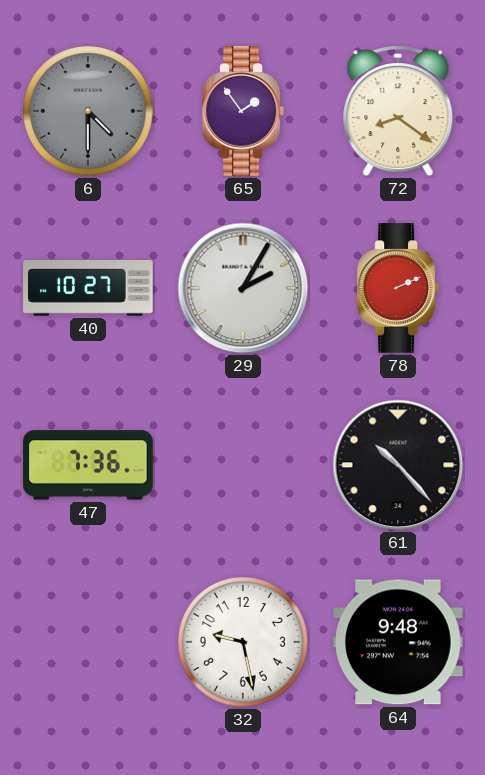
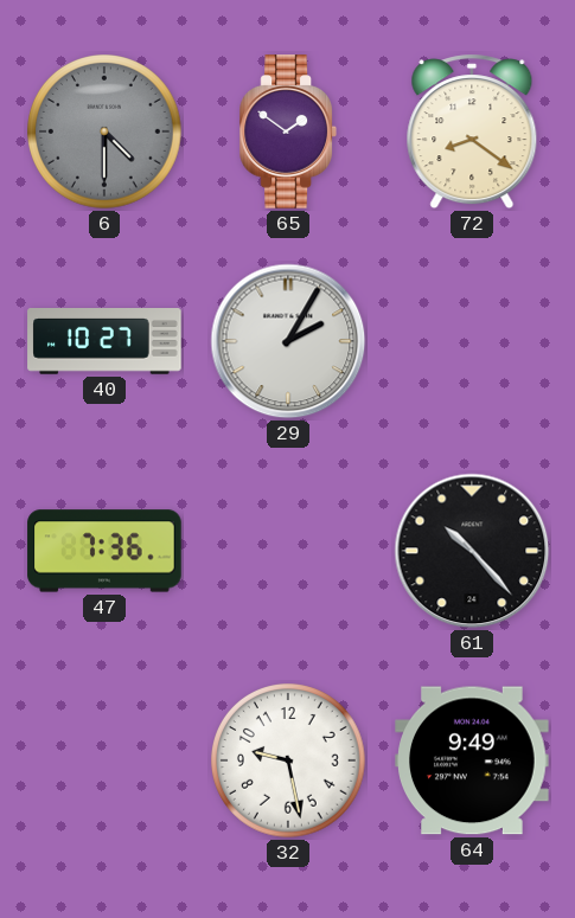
65: 1:54 -> 1:51
78: 2:11 -> none
64: 9:48 -> 9:49
